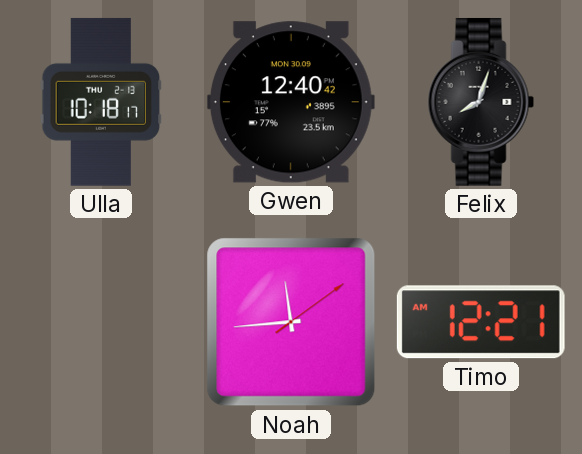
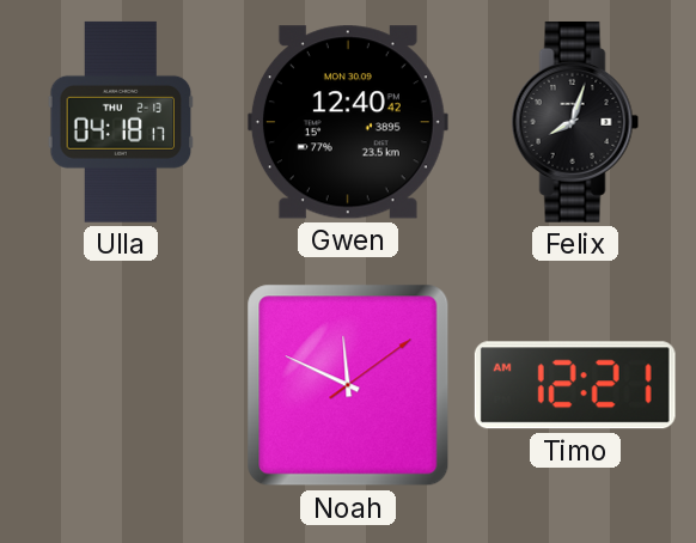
Ulla: 10:18 -> 04:18
Noah: 11:44 -> 11:49
